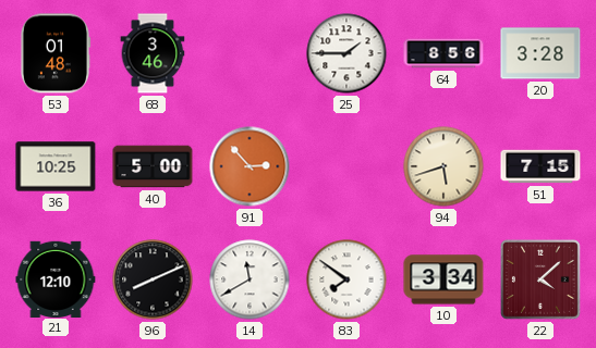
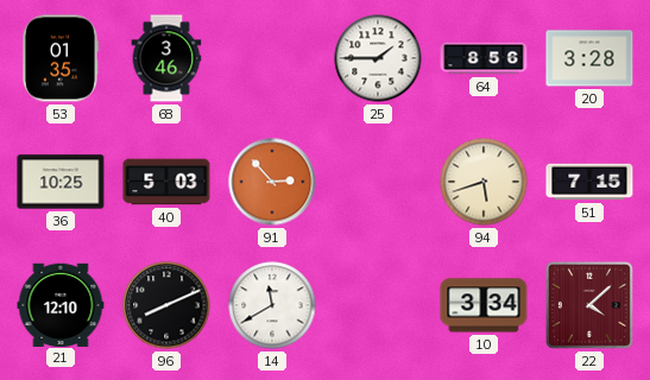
53: 01:48 -> 01:35
40: 5:00 -> 5:03
83: 7:51 -> none
